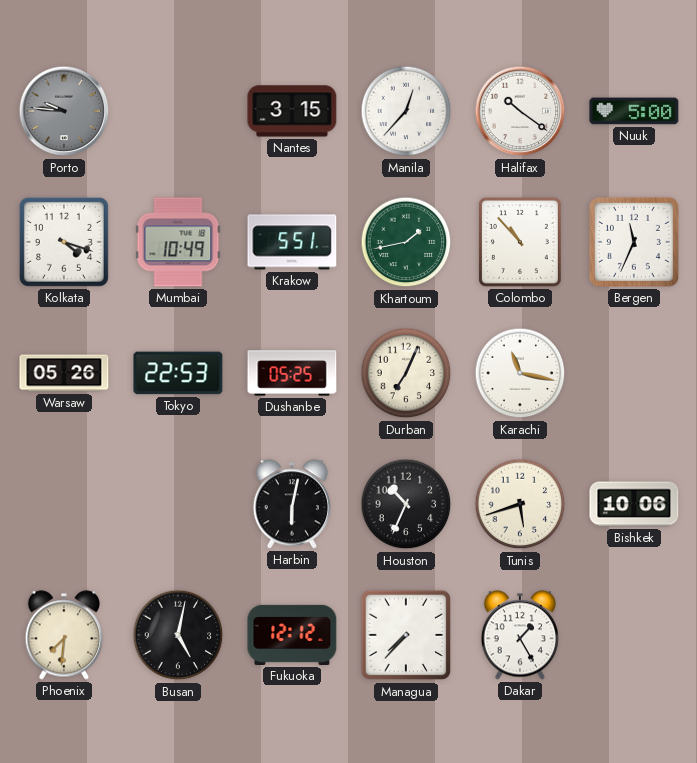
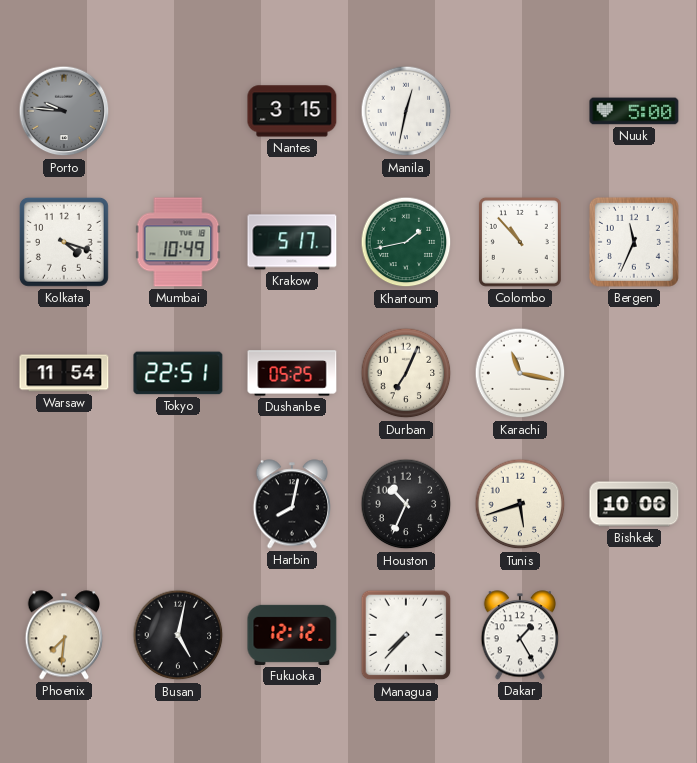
Manila: 12:37 -> 12:32
Halifax: 10:21 -> none
Krakow: 5:51 -> 5:17
Warsaw: 05:26 -> 11:54
Tokyo: 22:53 -> 22:51
Harbin: 6:02 -> 8:02
